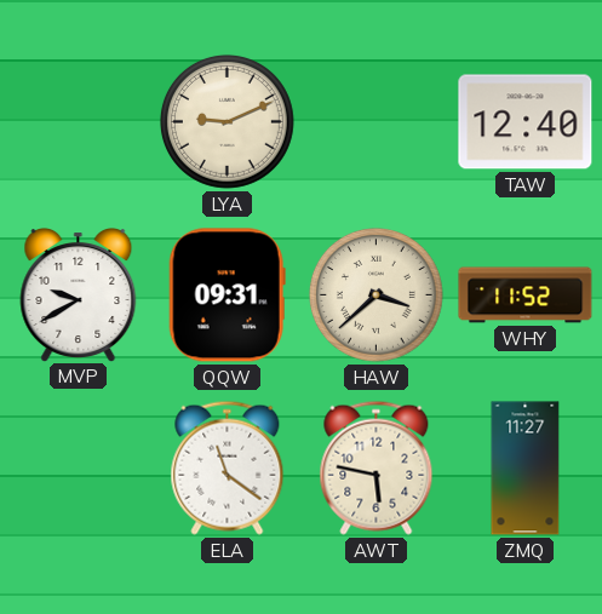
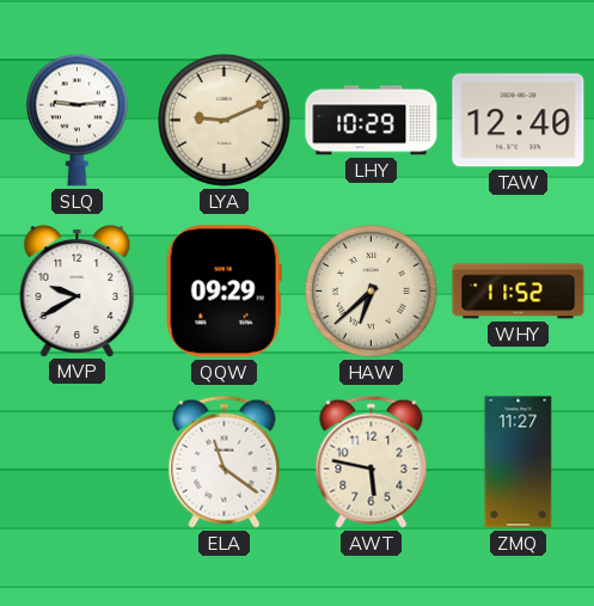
SLQ: none -> 9:14
LHY: none -> 10:29
QQW: 09:31 -> 09:29
HAW: 3:38 -> 6:38
